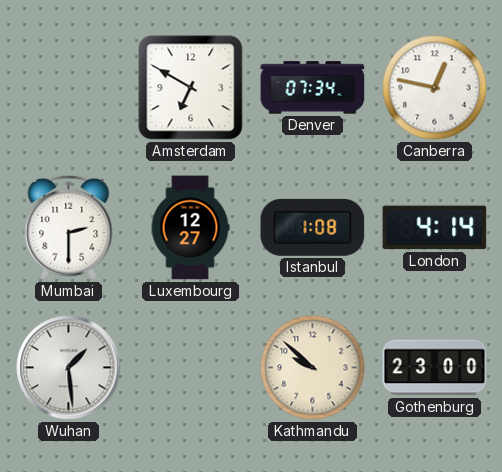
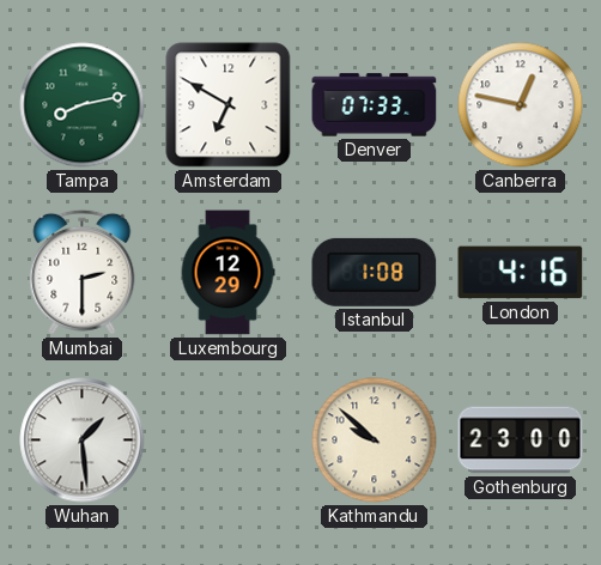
Tampa: none -> 8:13
Denver: 07:34 -> 07:33
Luxembourg: 12:27 -> 12:29
London: 4:14 -> 4:16
